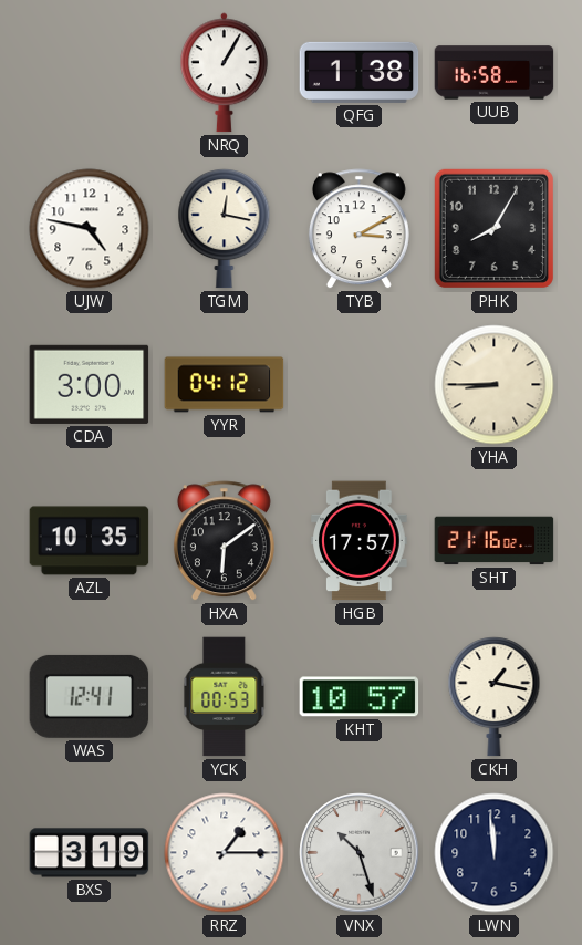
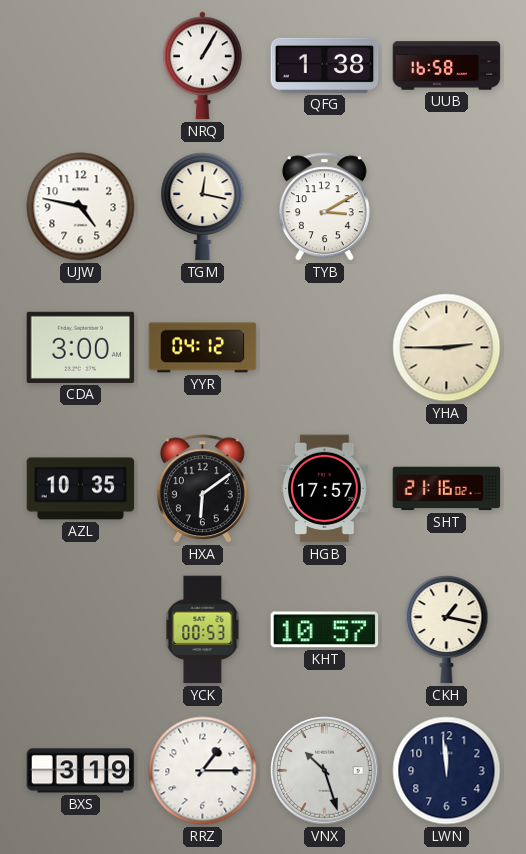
PHK: 8:05 -> none
YHA: 8:45 -> 2:45
WAS: 12:41 -> none
